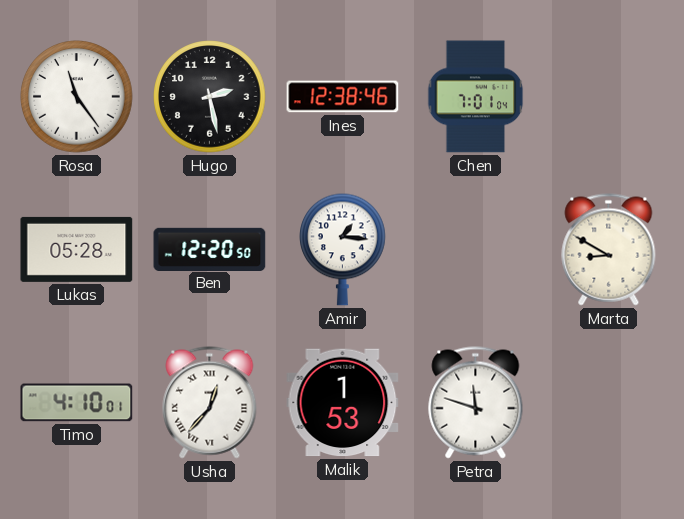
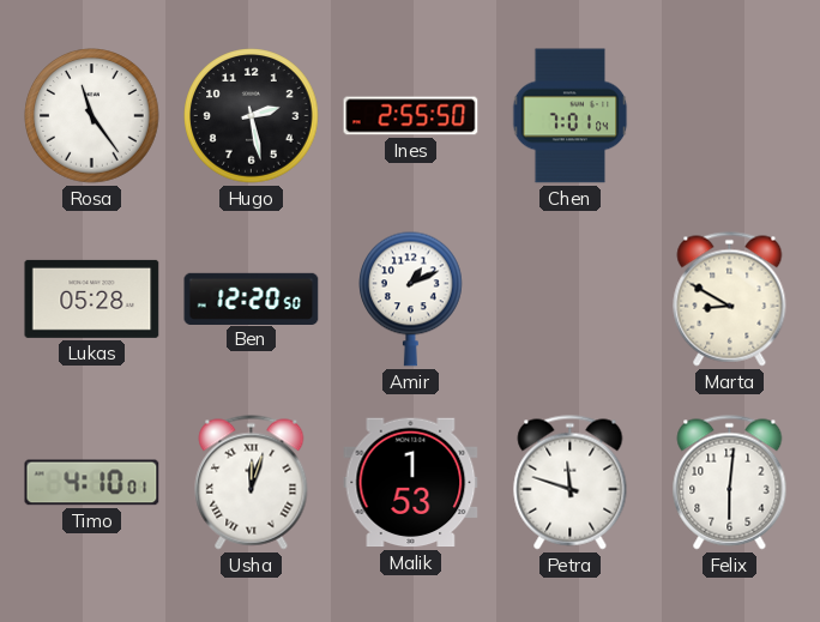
Ines: 12:38 -> 2:55
Amir: 1:16 -> 1:11
Usha: 12:37 -> 12:03
Felix: none -> 6:01
